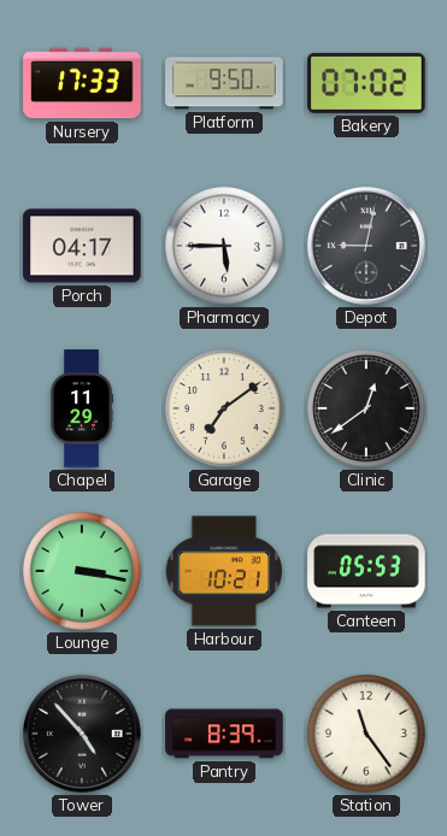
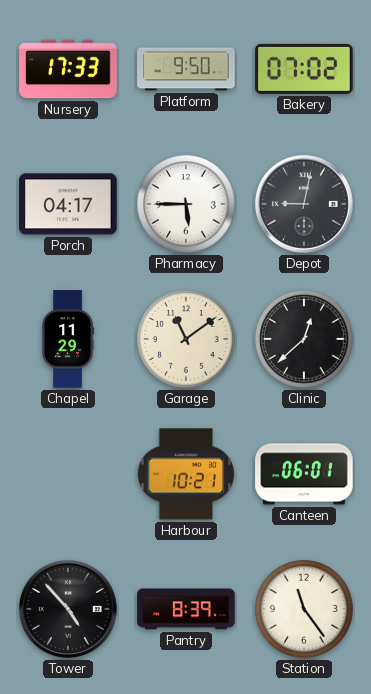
Garage: 7:09 -> 11:09
Clinic: 12:39 -> 12:38
Lounge: 3:17 -> none
Canteen: 05:53 -> 06:01
